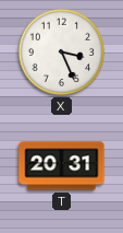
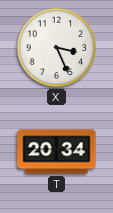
T: 20:31 -> 20:34
